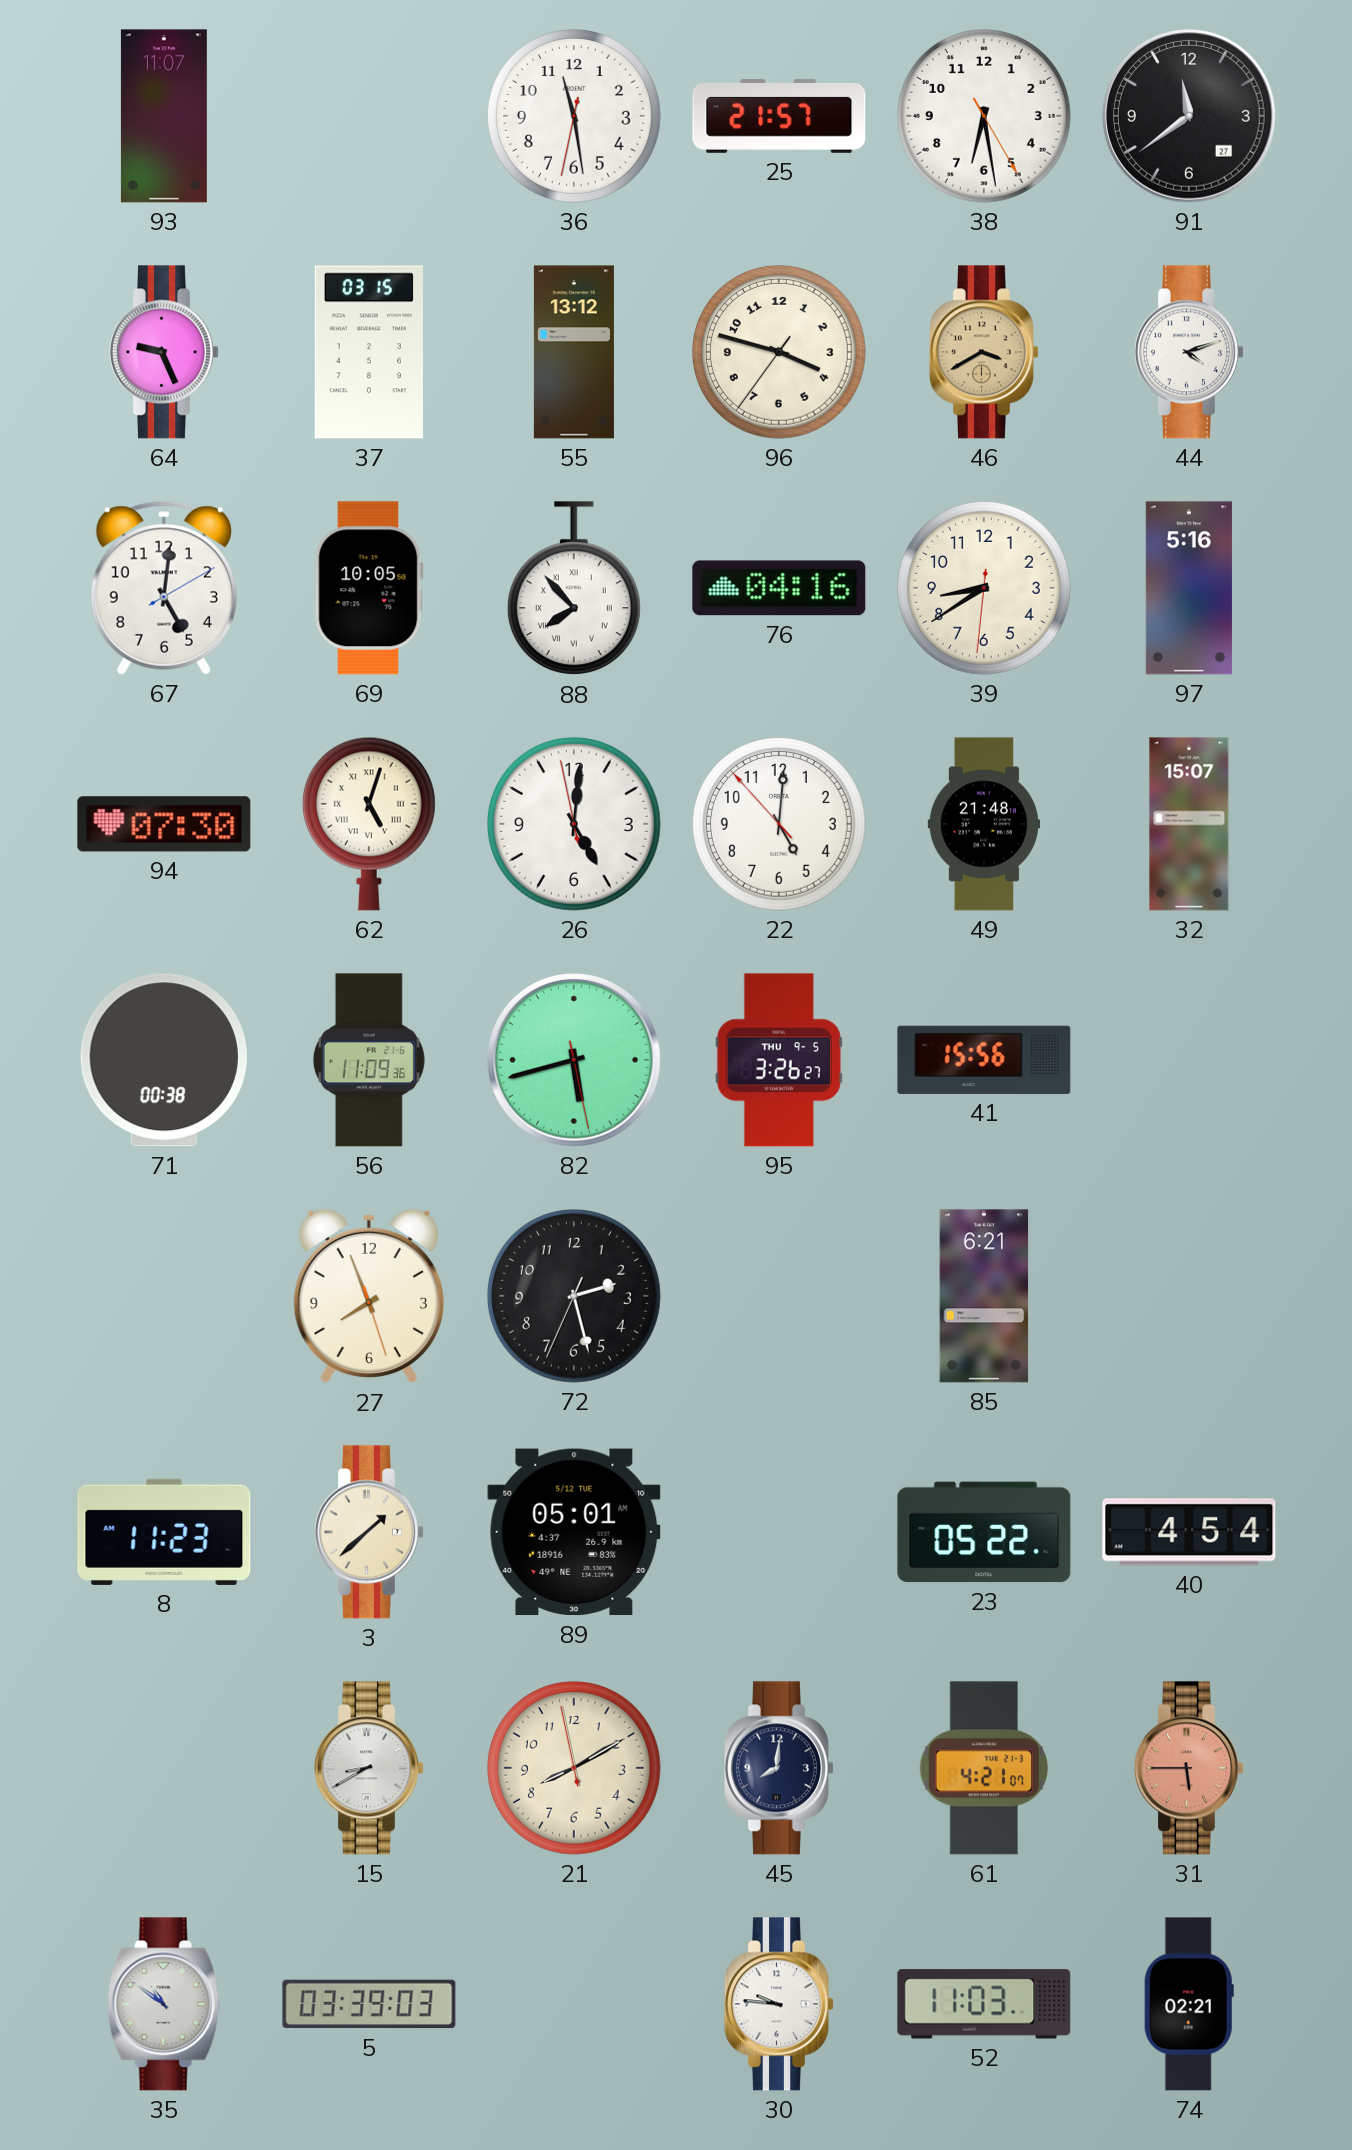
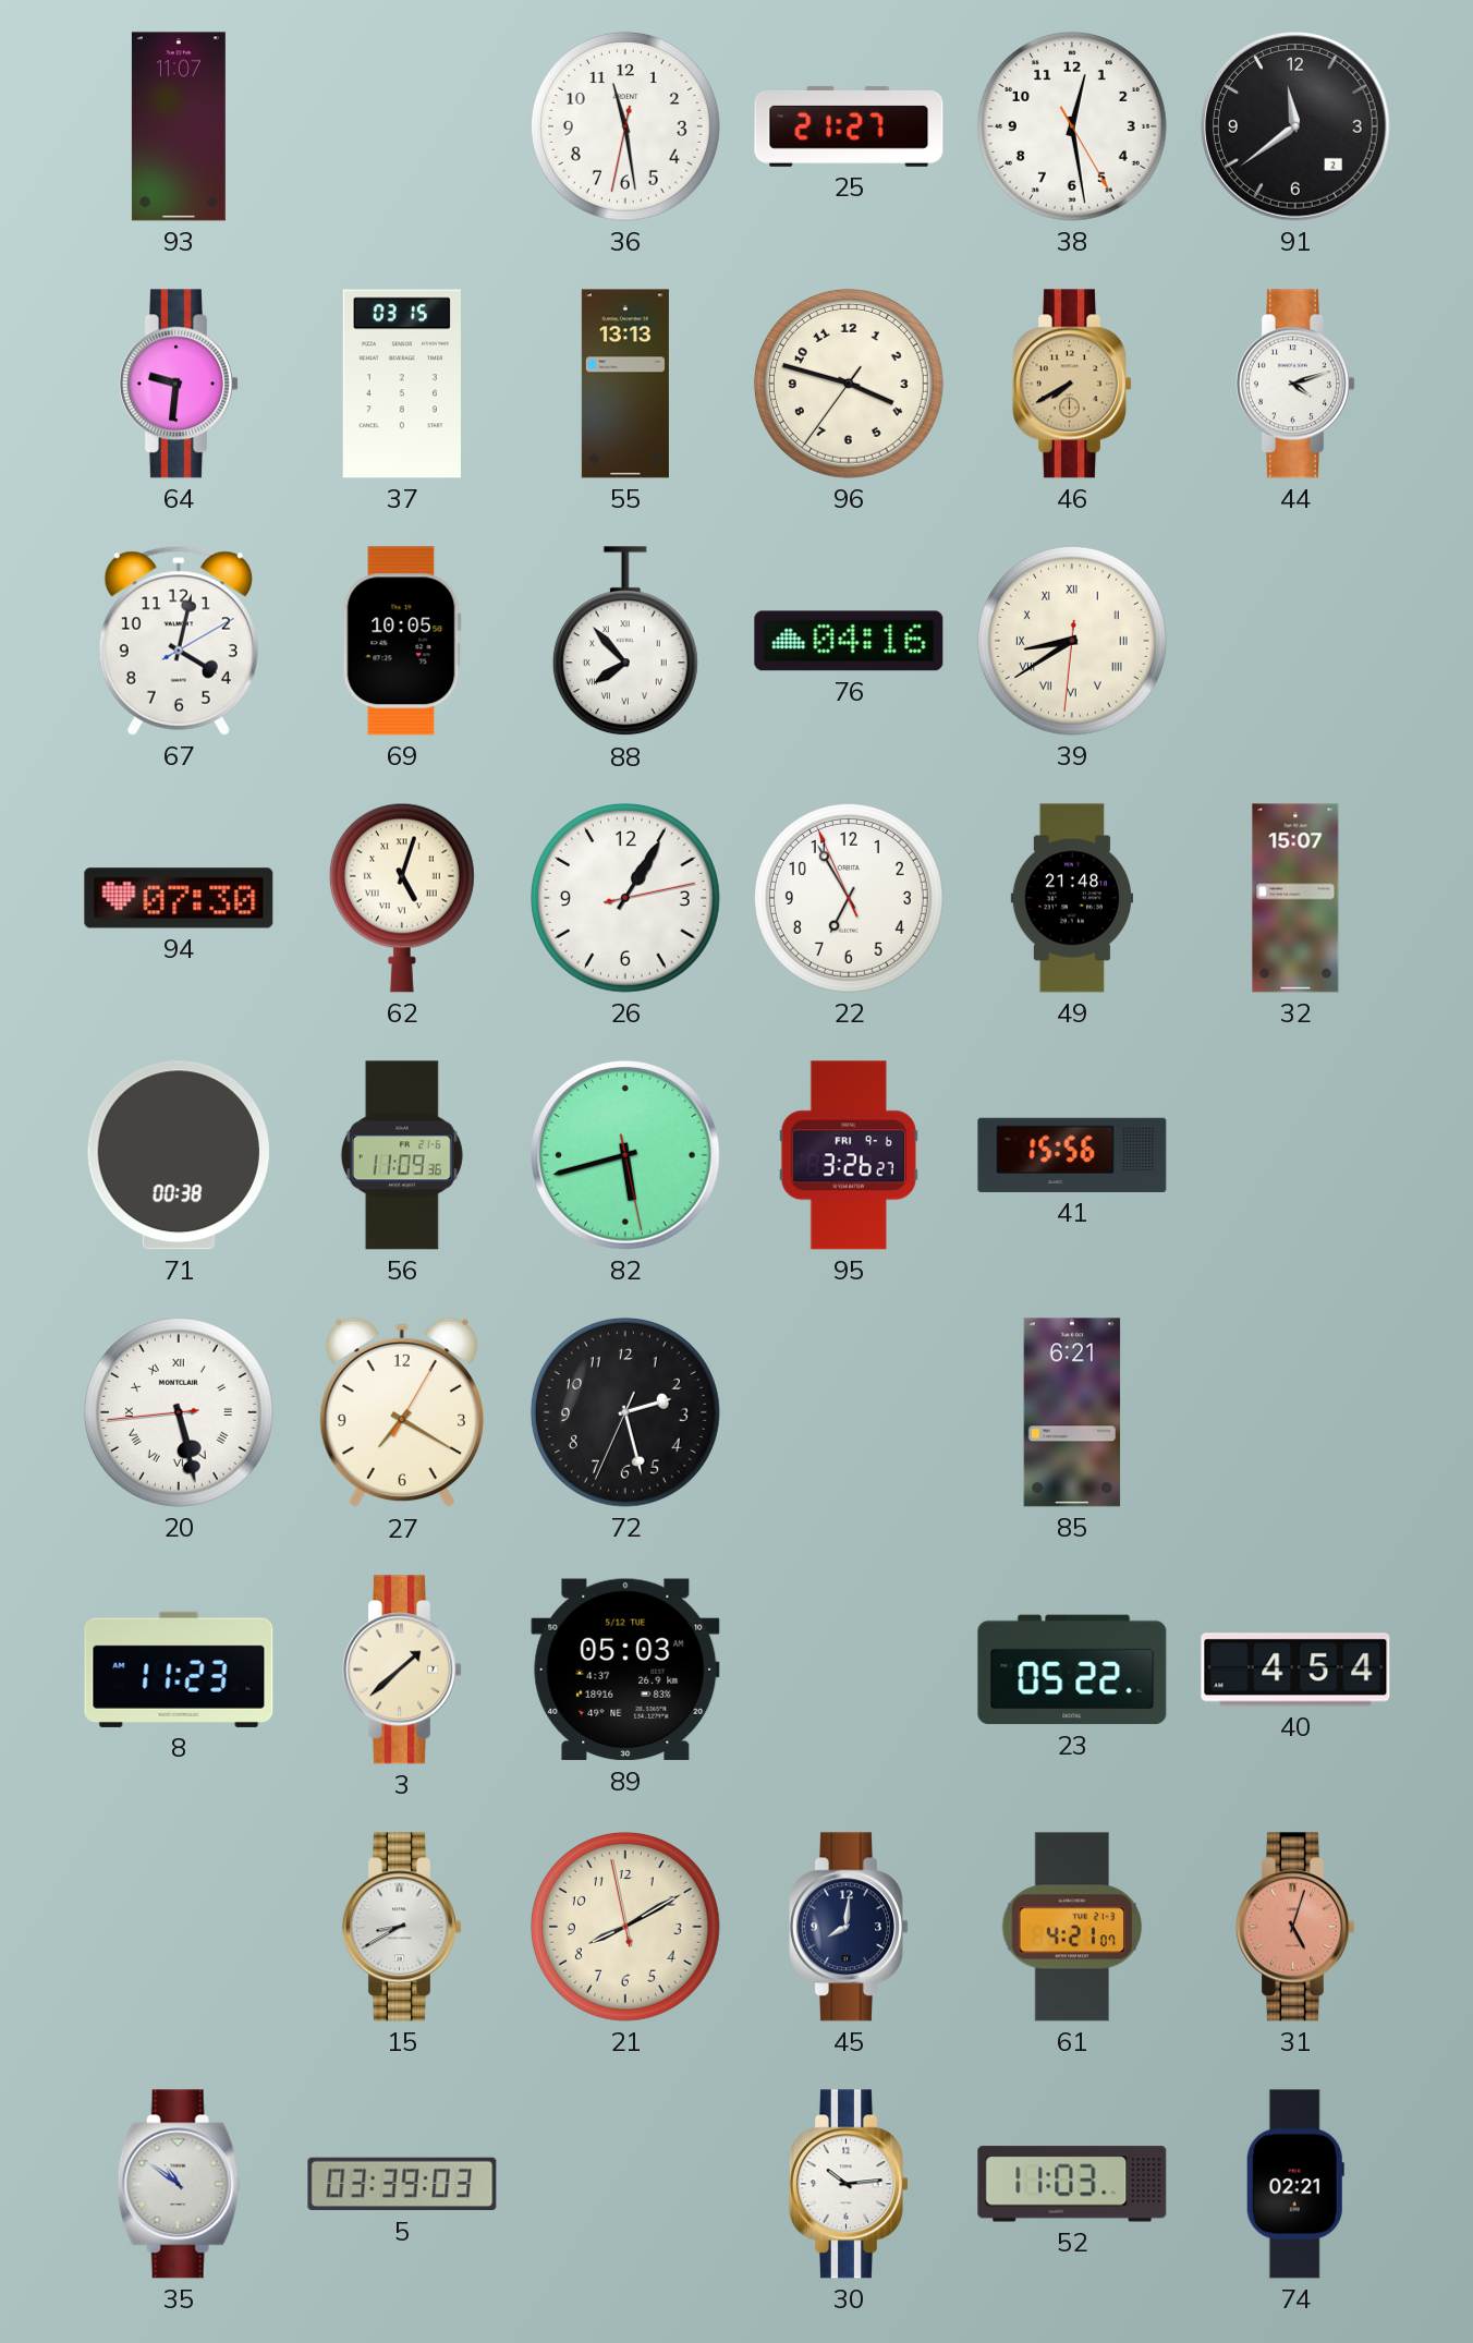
25: 21:57 -> 21:27
38: 6:28 -> 12:28
91 date: 27 -> 2
64: 9:26 -> 9:31
55: 13:12 -> 13:13
46: 3:40 -> 7:40
67: 5:01 -> 4:02
39 numerals: Arabic -> Roman
97: 5:16 -> none
26: 5:00 -> 1:05
22: 5:00 -> 6:54
95 date: THU 9-5 -> FRI 9-6
20: none -> 5:27
27: 7:56 -> 7:20
89: 05:01 -> 05:03
31: 5:45 -> 5:03
30: 9:46 -> 10:14
